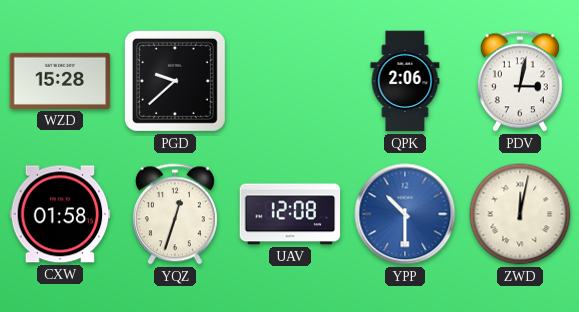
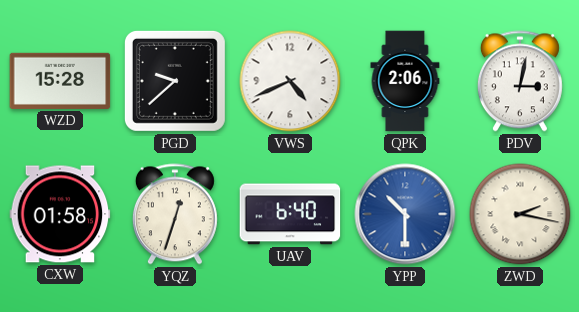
VWS: none -> 4:41
UAV: 12:08 -> 6:40
ZWD: 12:02 -> 2:17
